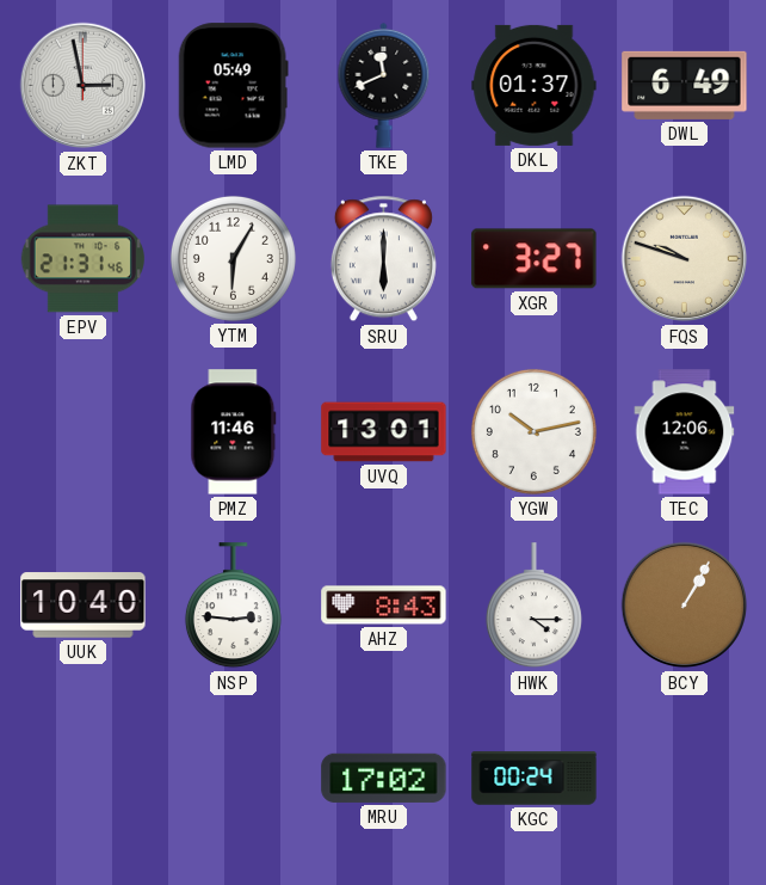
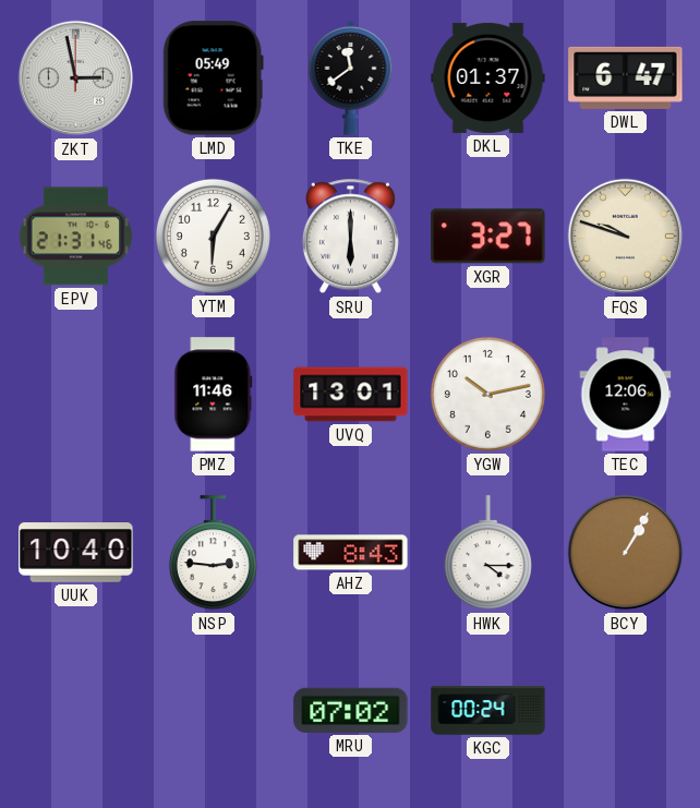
TKE: 11:41 -> 11:39
DWL: 6:49 -> 6:47
MRU: 17:02 -> 07:02
